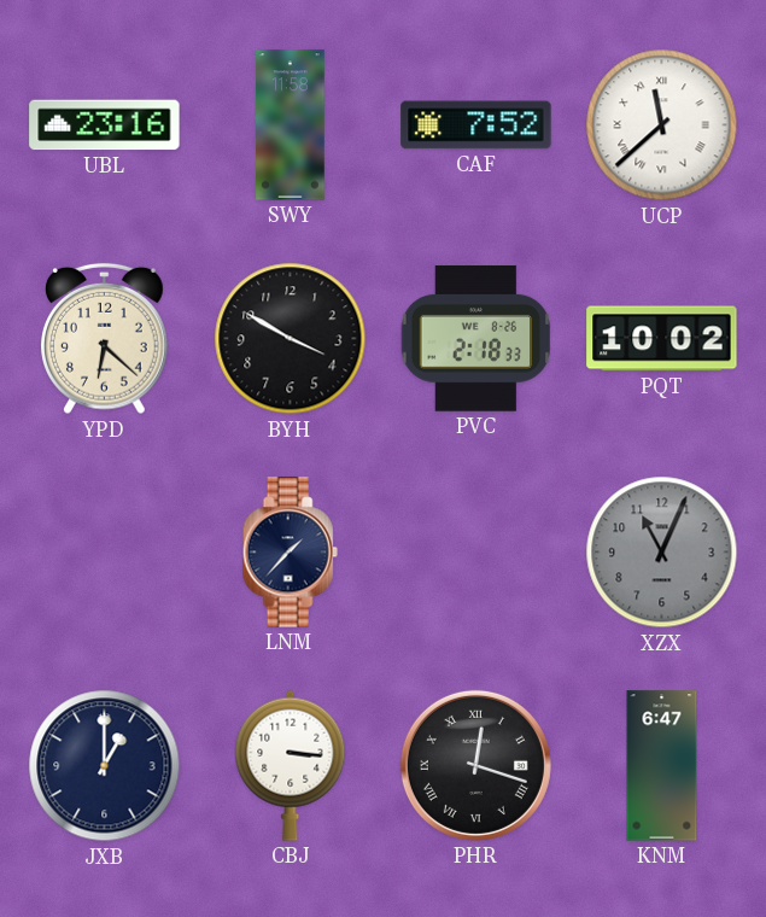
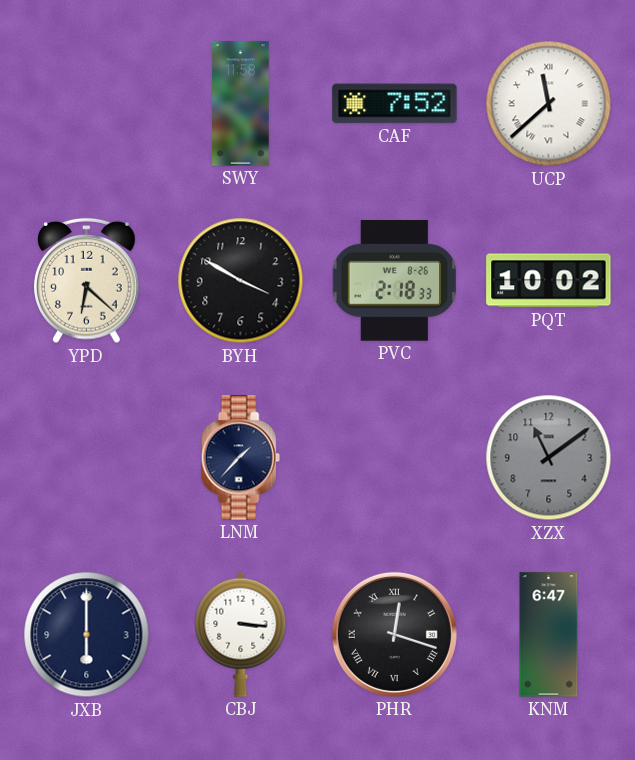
UBL: 23:16 -> none
XZX: 11:04 -> 11:09
JXB: 1:00 -> 6:00
